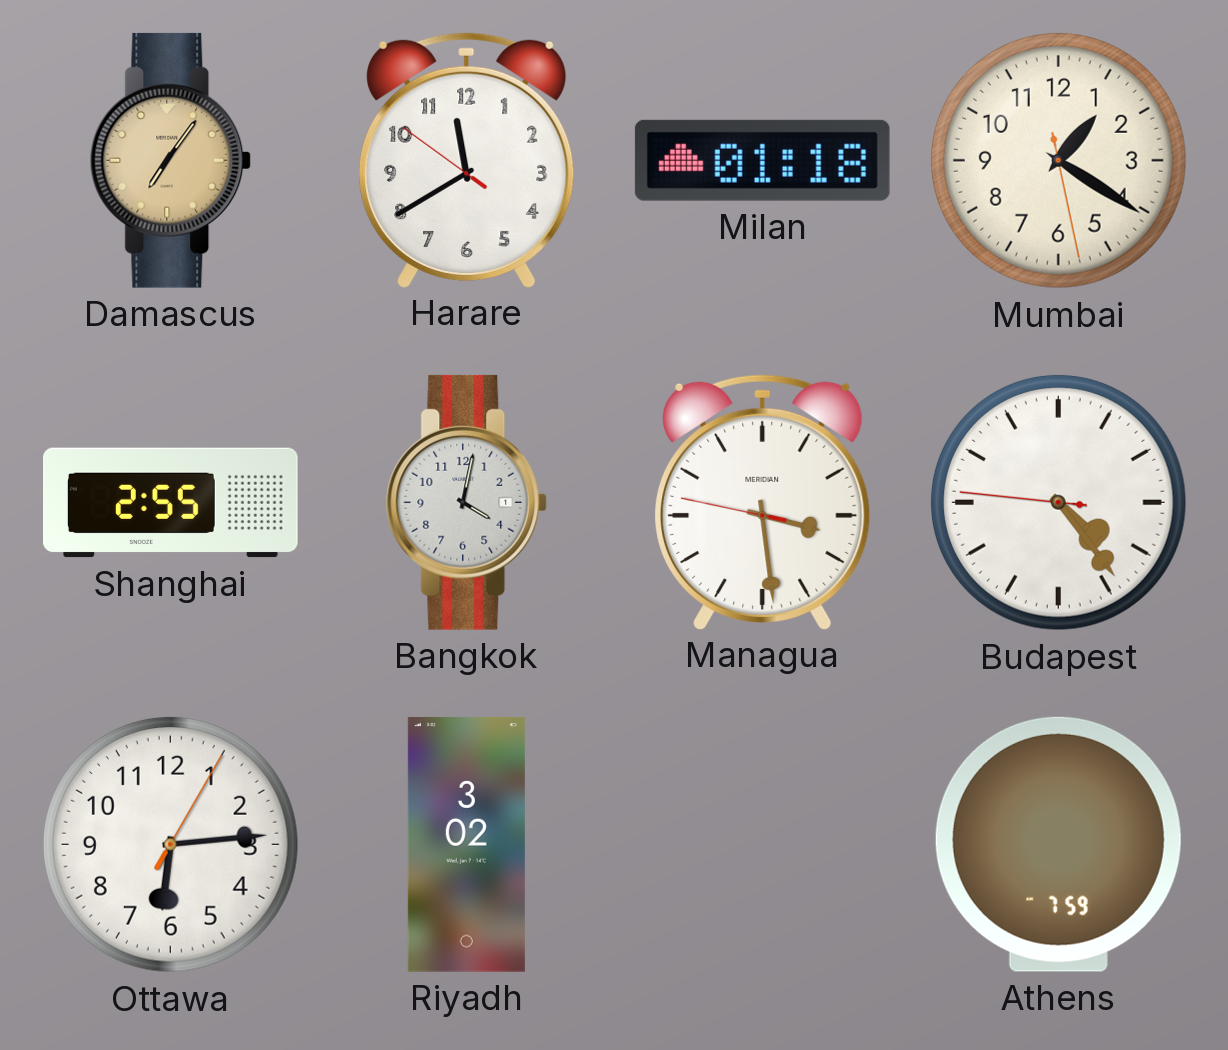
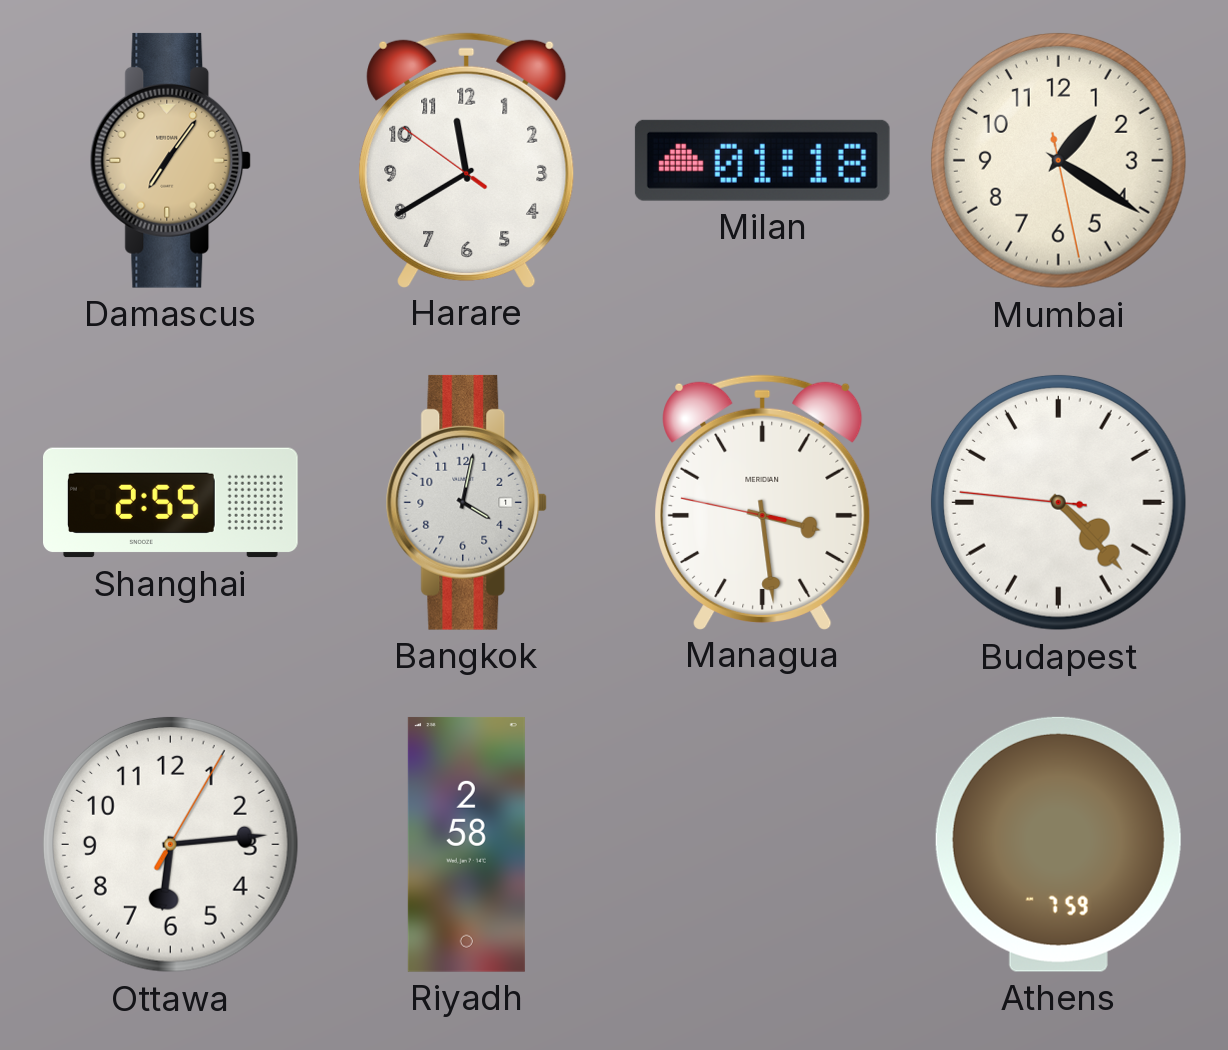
Budapest: 4:23 -> 4:22
Riyadh: 3:02 -> 2:58
